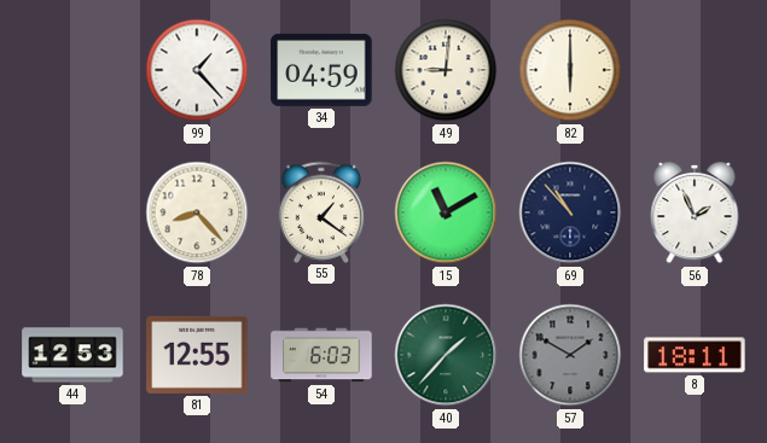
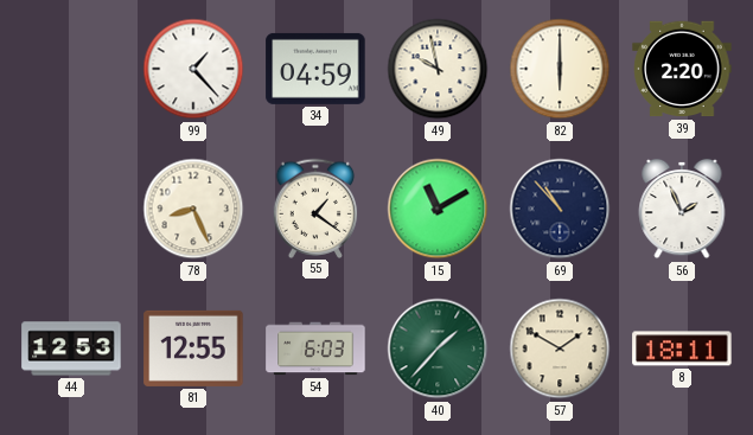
49: 9:01 -> 9:58
39: none -> 2:20
78: 8:23 -> 8:26
57 dial: grey -> cream
